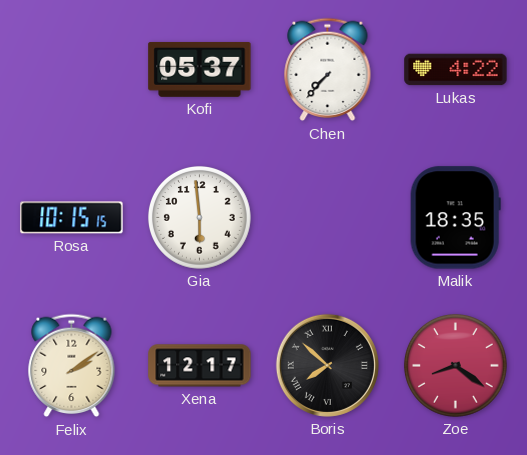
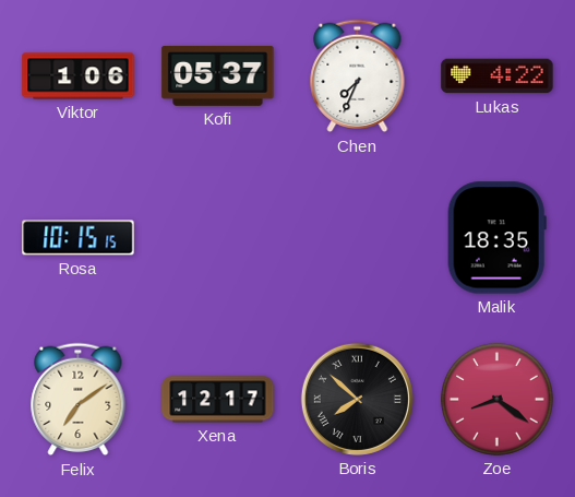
Viktor: none -> 1:06
Chen: 7:37 -> 7:34
Gia: 5:59 -> none
Felix: 2:09 -> 7:09
